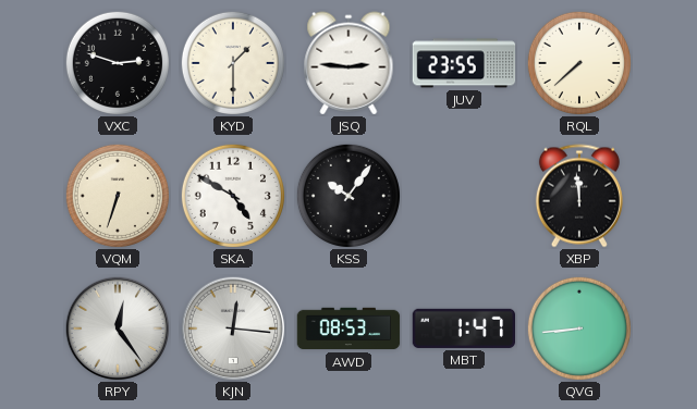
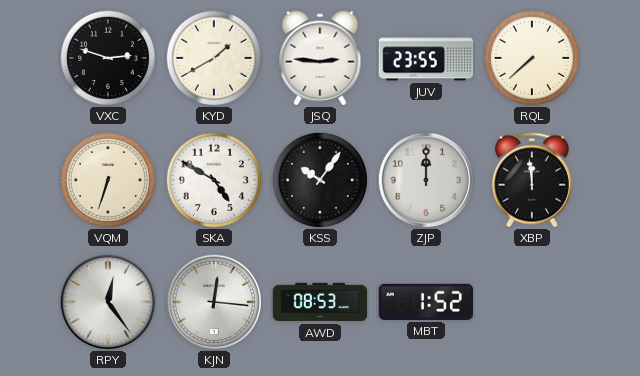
KYD: 1:30 -> 1:40
ZJP: none -> 12:00
MBT: 1:47 -> 1:52
QVG: 8:44 -> none
